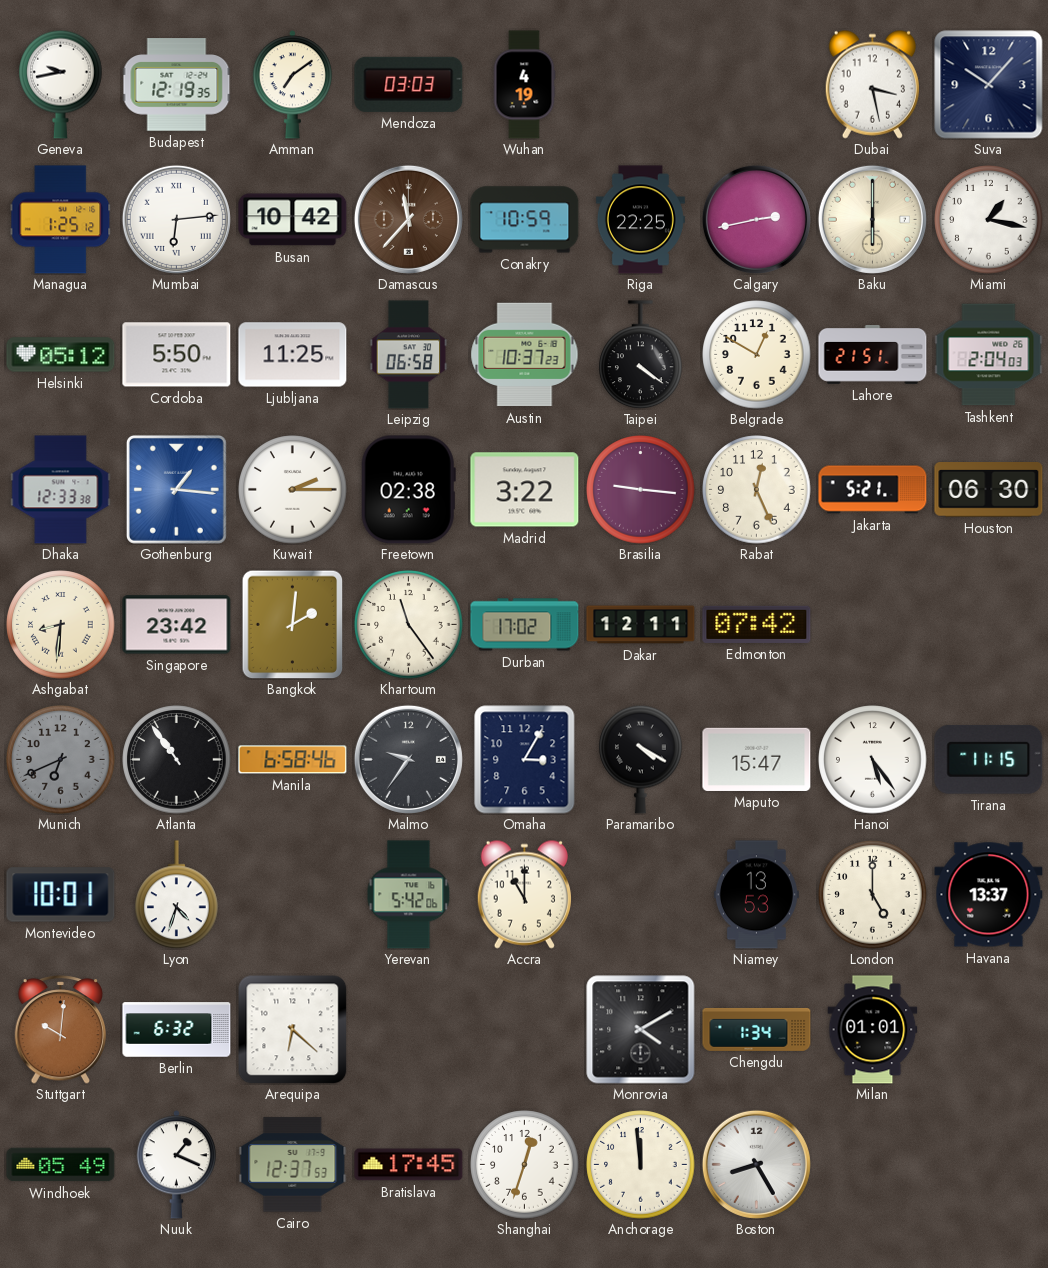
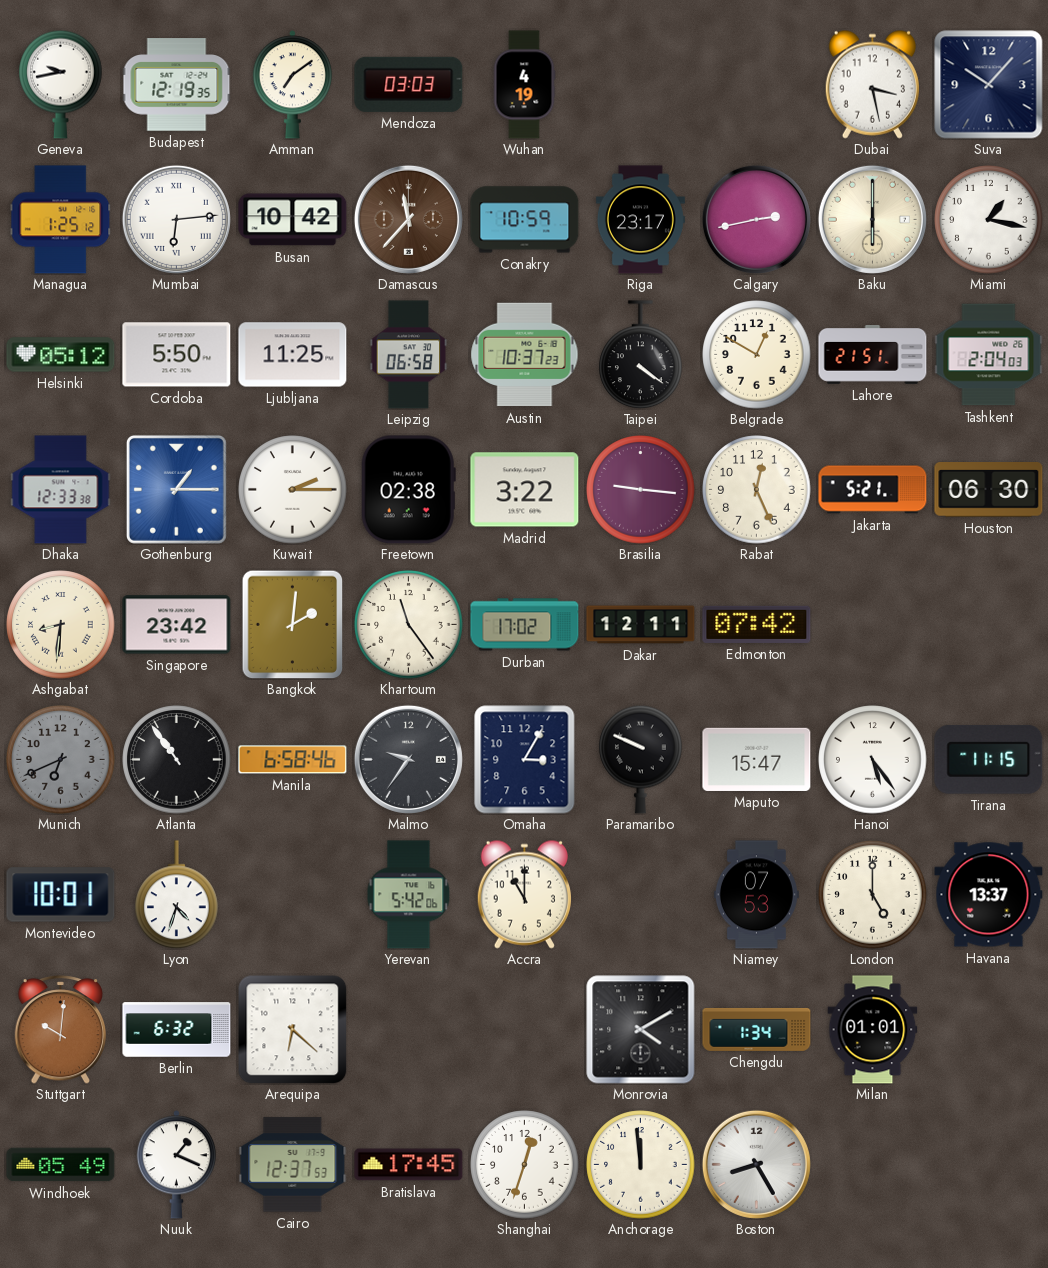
Riga: 22:25 -> 23:17
Gothenburg: 1:16 -> 1:15
Paramaribo: 4:20 -> 9:49
Niamey: 13:53 -> 07:53
